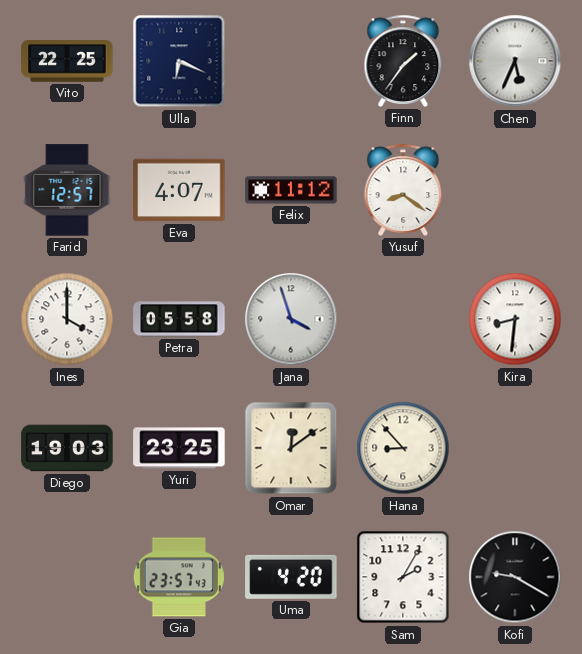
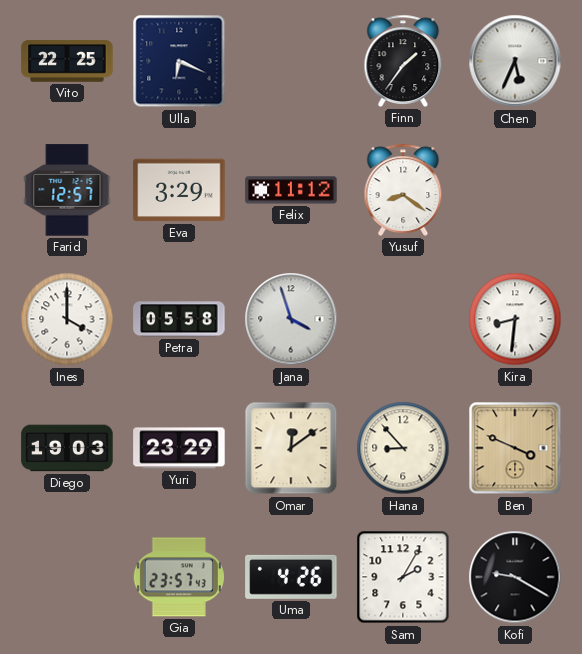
Eva: 4:07 -> 3:29
Yuri: 23:25 -> 23:29
Ben: none -> 3:49
Uma: 4:20 -> 4:26
